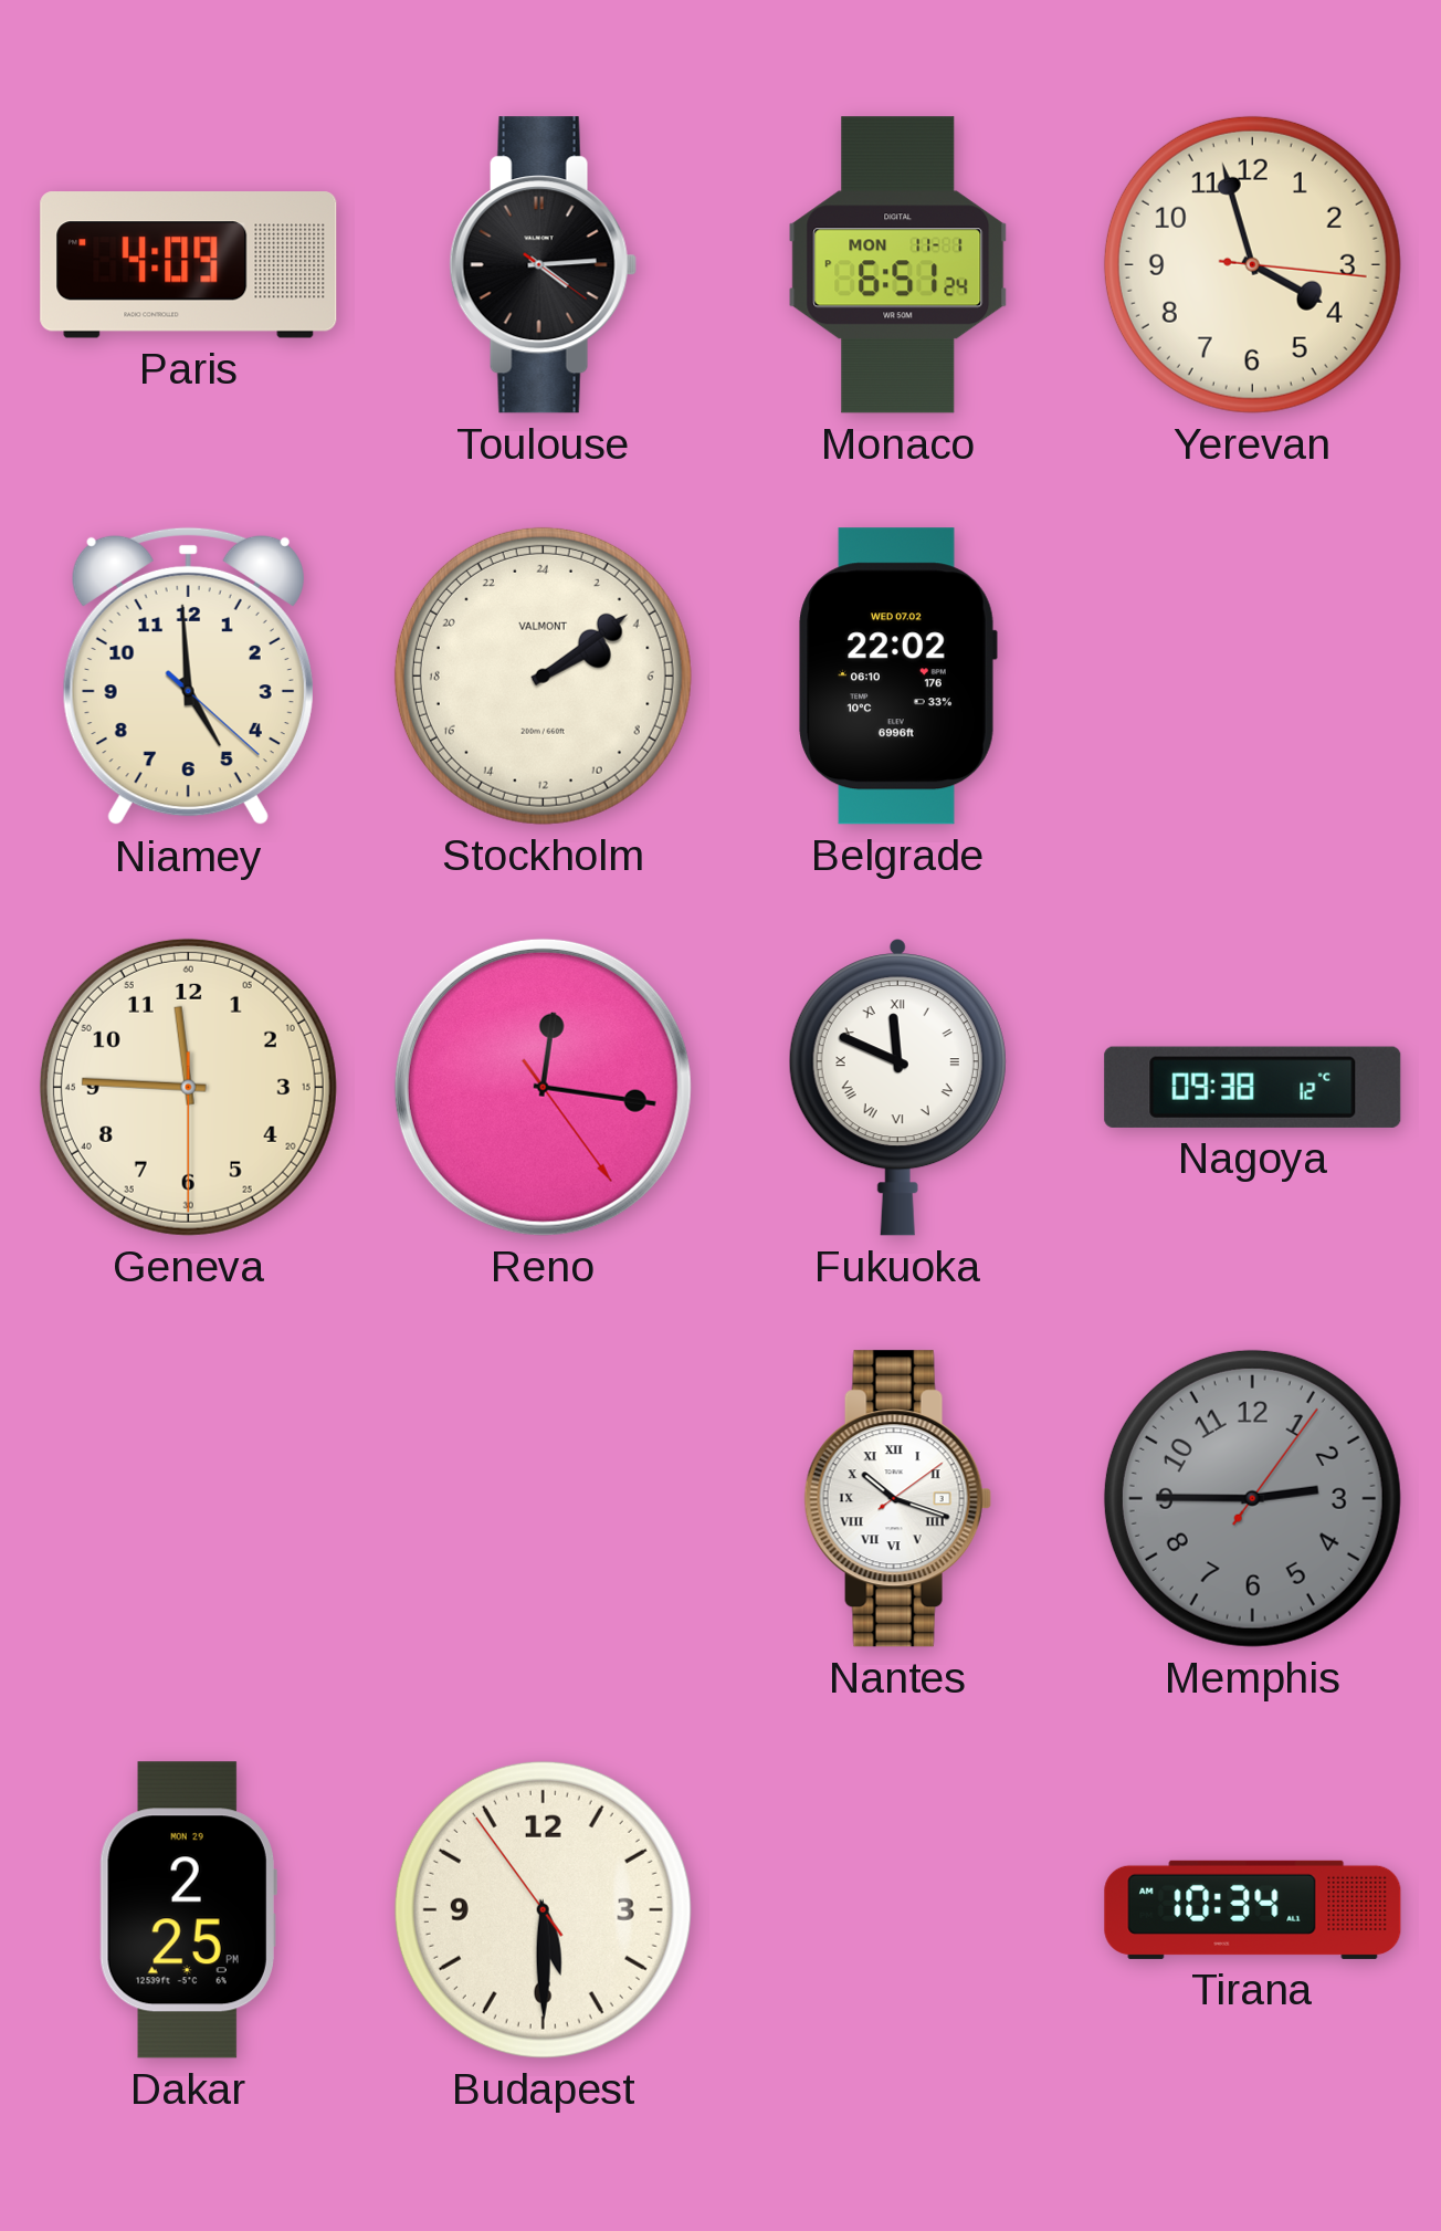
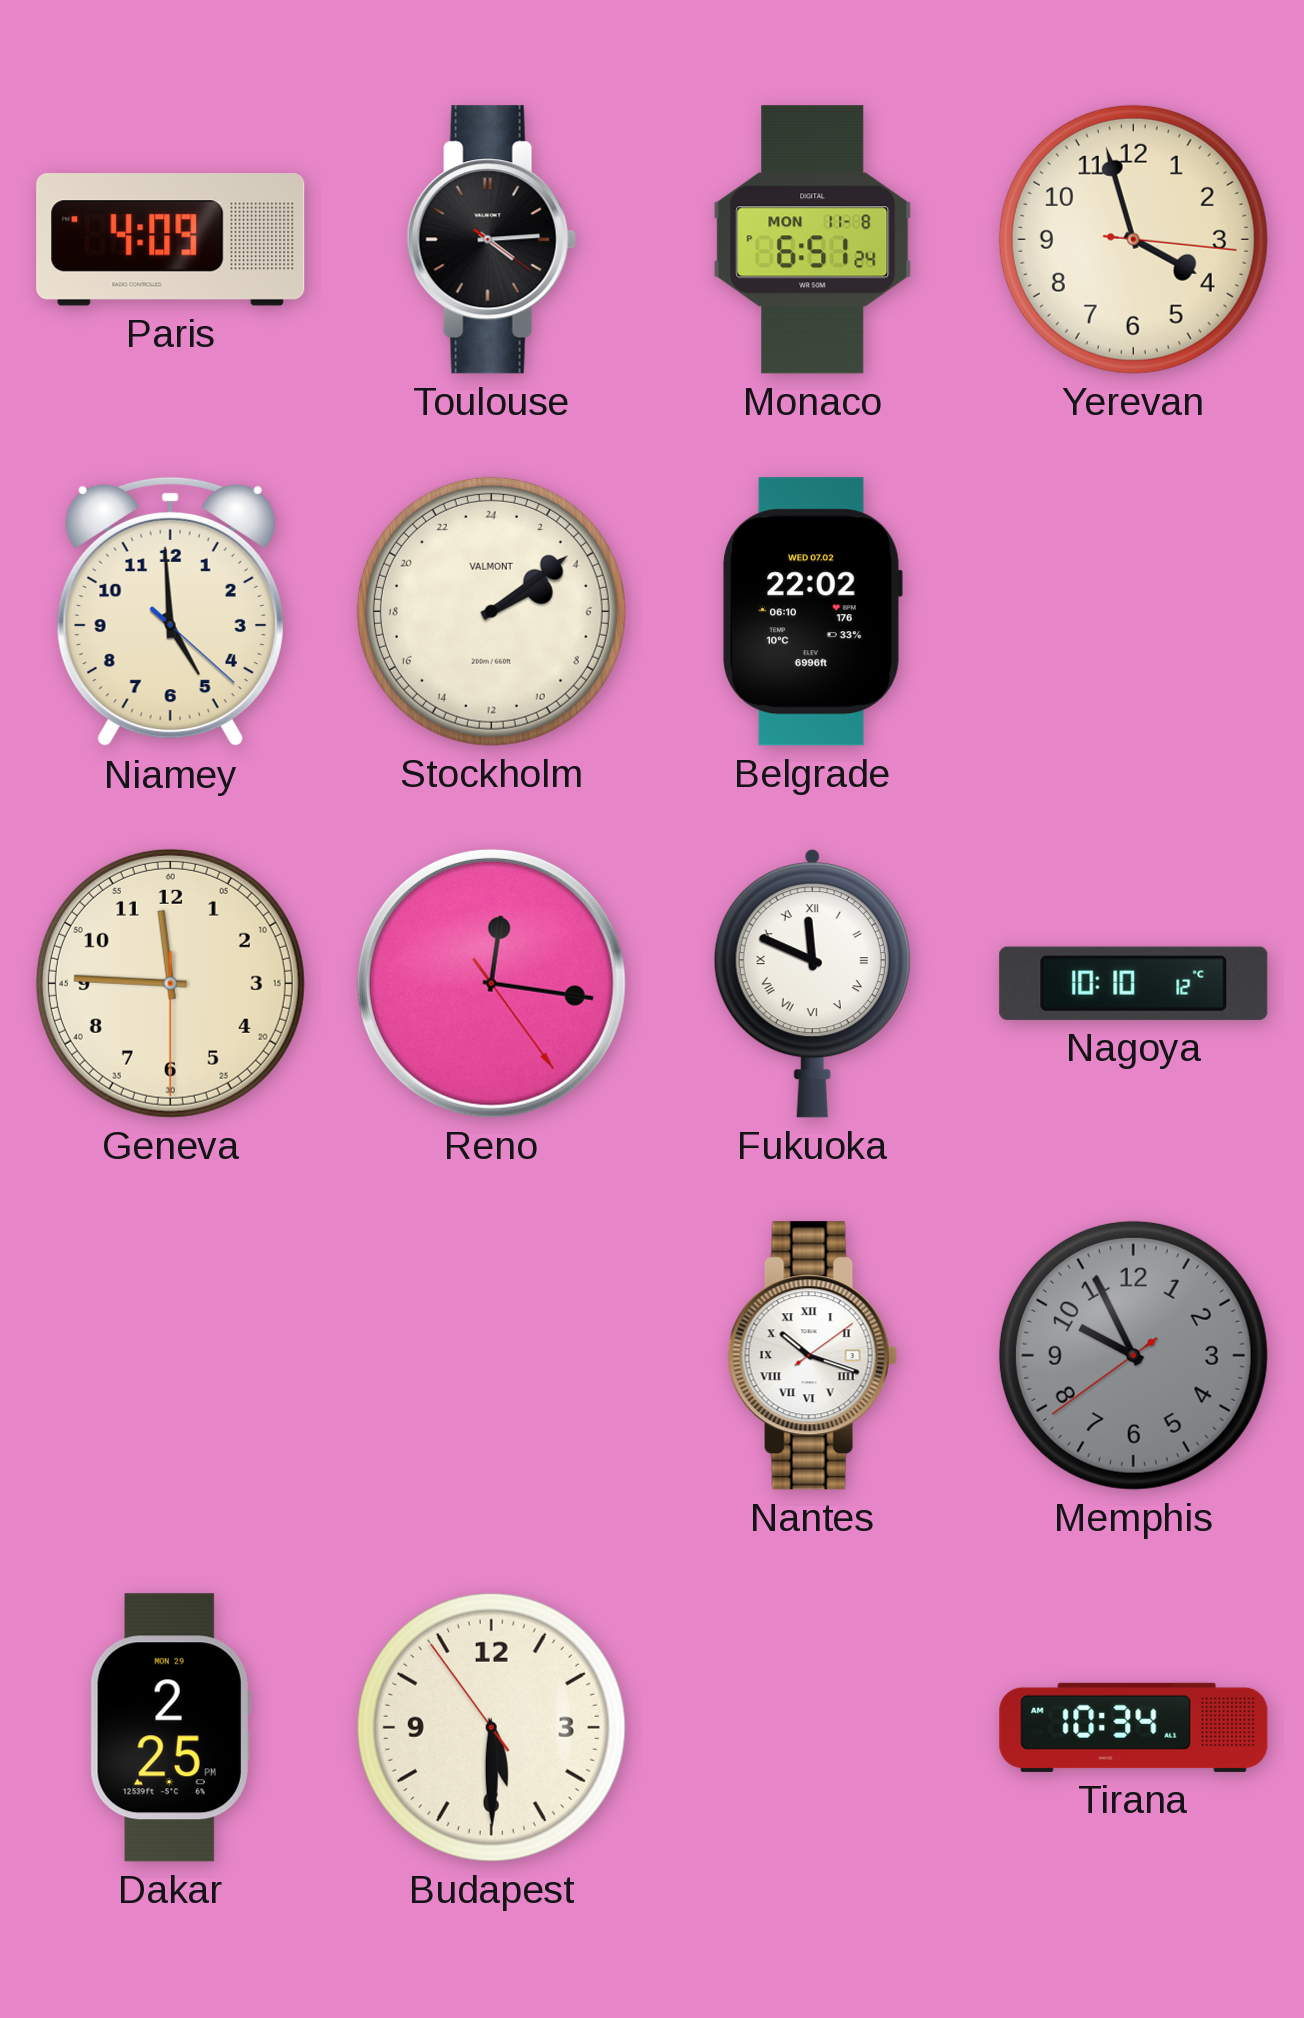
Monaco date: MON 11-1 -> MON 11-8
Nagoya: 09:38 -> 10:10
Memphis: 2:45 -> 9:55
